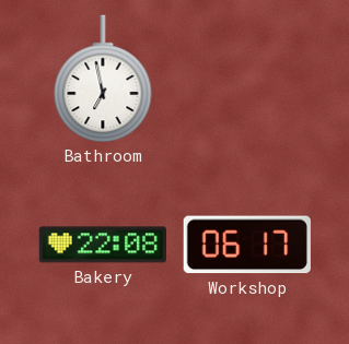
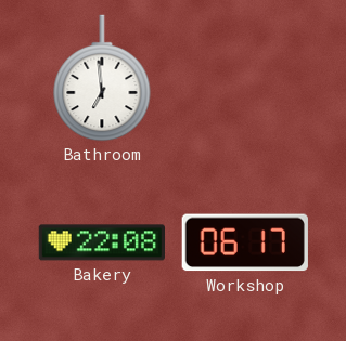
Bathroom: 6:58 -> 6:59
